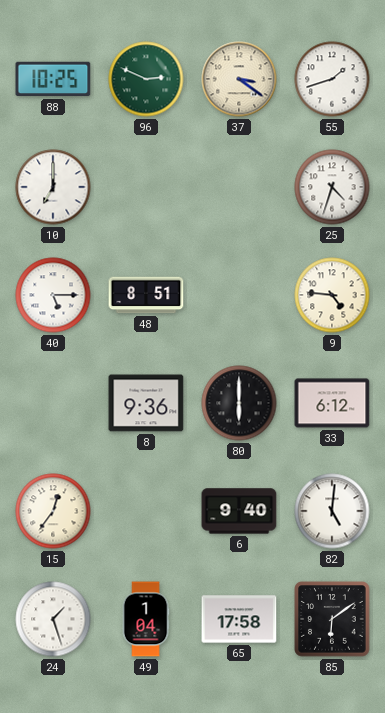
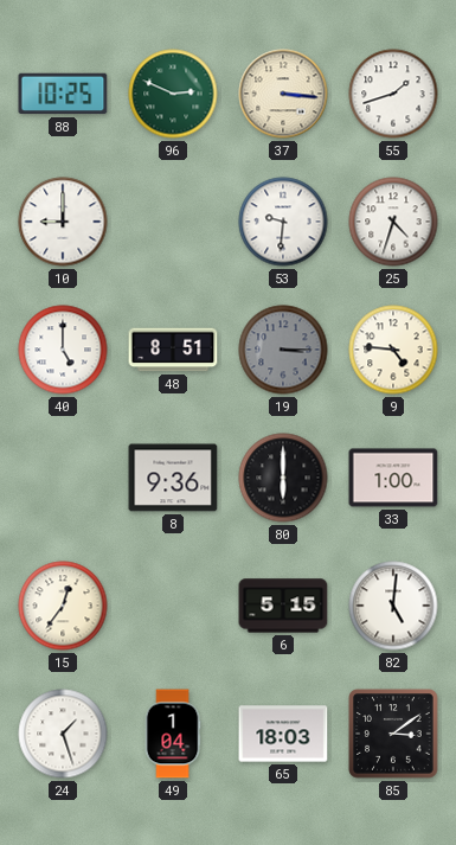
37: 3:21 -> 3:16
10: 7:00 -> 9:00
53: none -> 9:31
40: 5:15 -> 5:00
19: none -> 3:15
33: 6:12 -> 1:00
6: 9:40 -> 5:15
65: 17:58 -> 18:03
85: 6:09 -> 3:09
